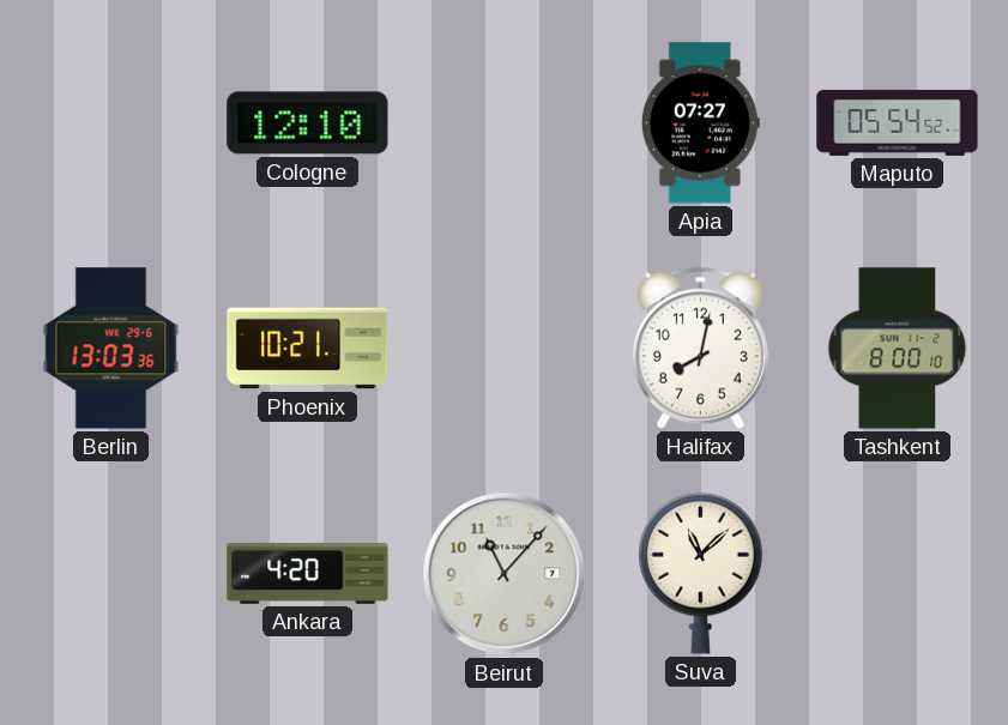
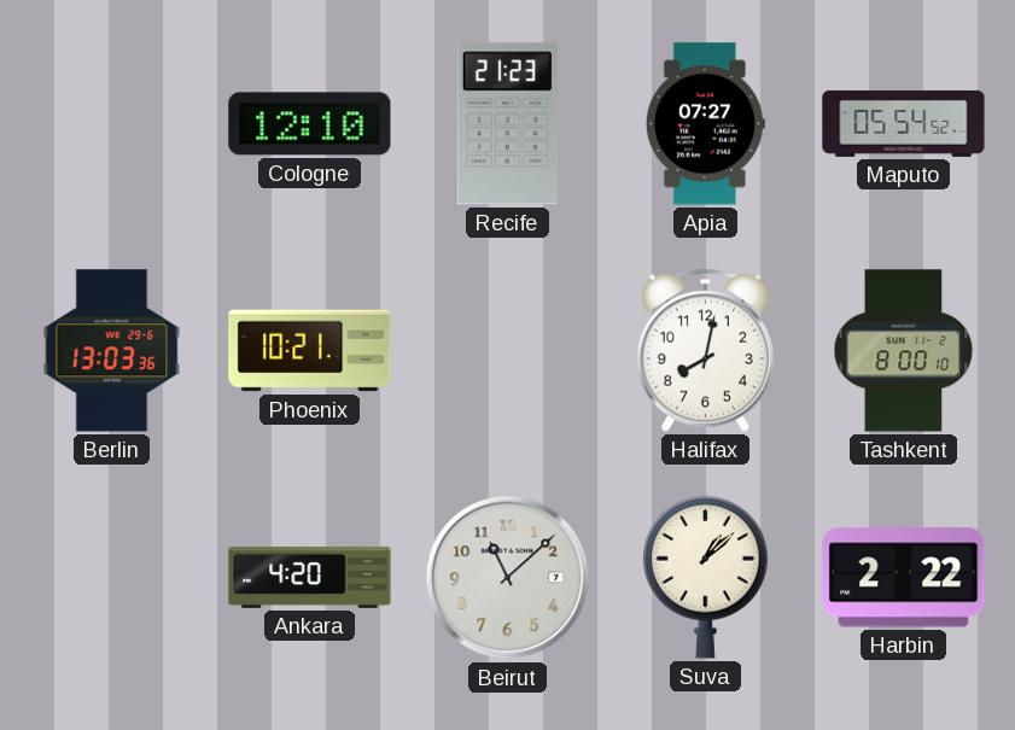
Recife: none -> 21:23
Beirut: 11:07 -> 11:08
Suva: 11:08 -> 1:08
Harbin: none -> 2:22
